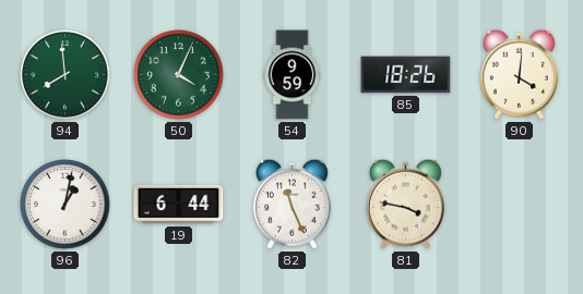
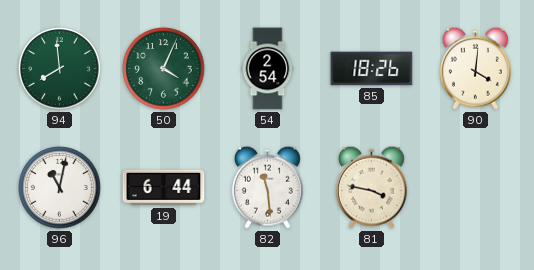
54: 9:59 -> 2:54
96: 1:02 -> 11:02
82: 11:26 -> 11:29
